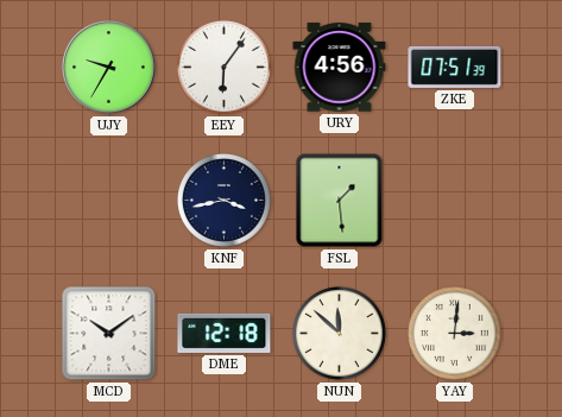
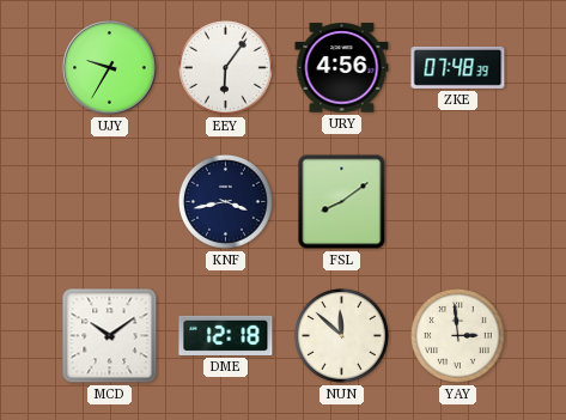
ZKE: 07:51 -> 07:48
FSL: 1:29 -> 8:09
YAY: 3:01 -> 2:59
